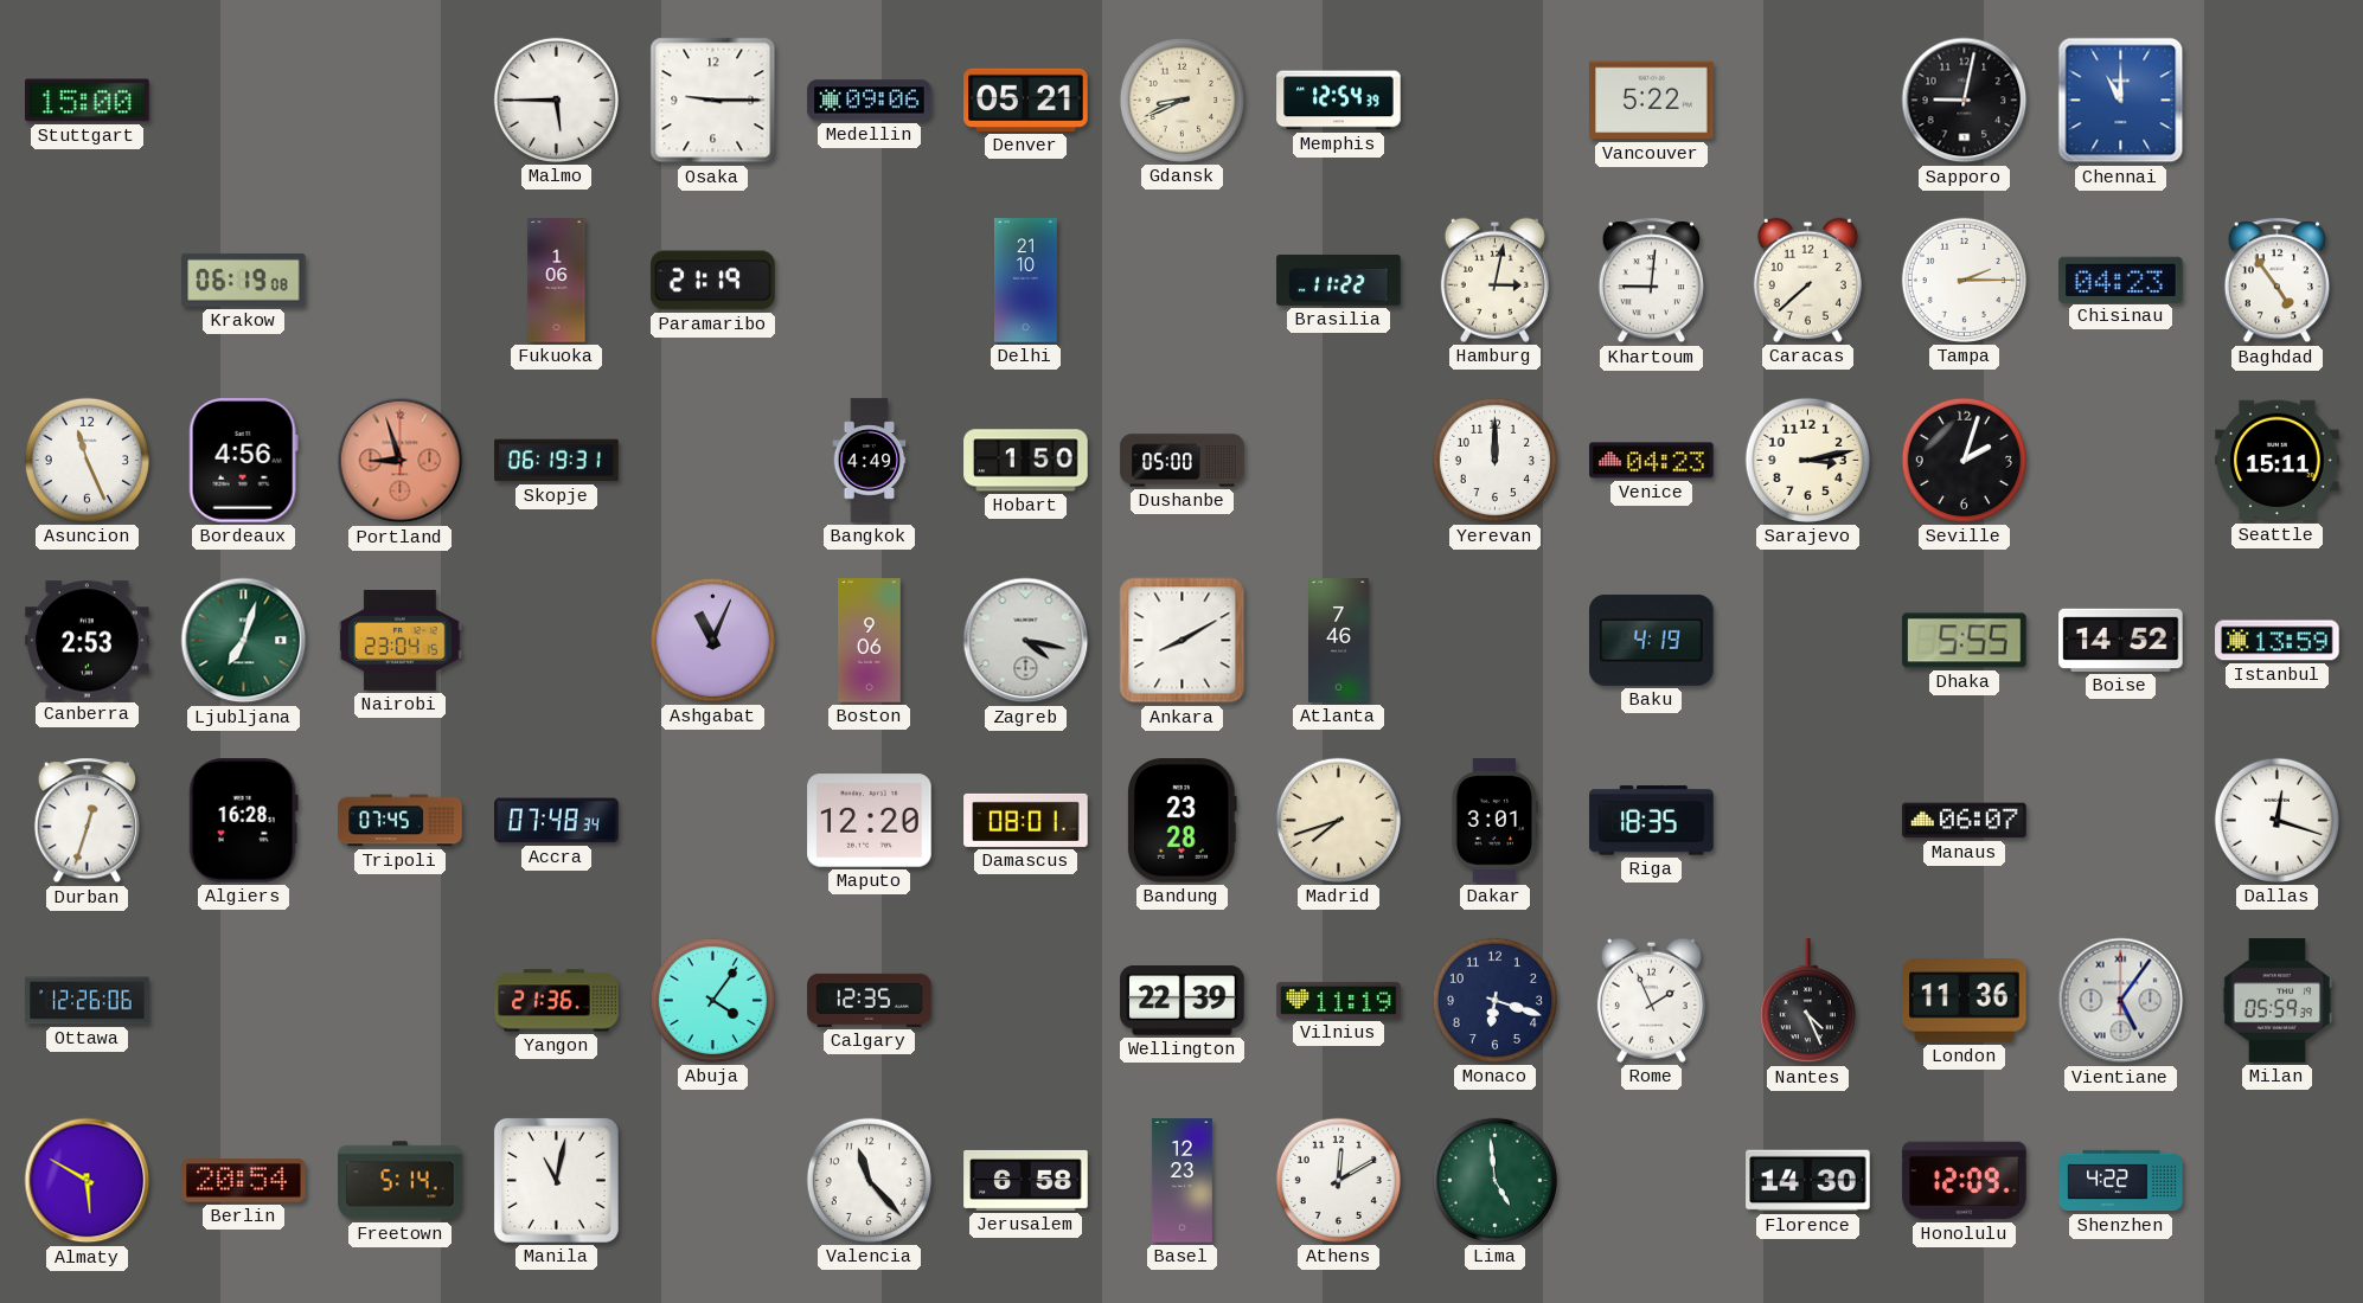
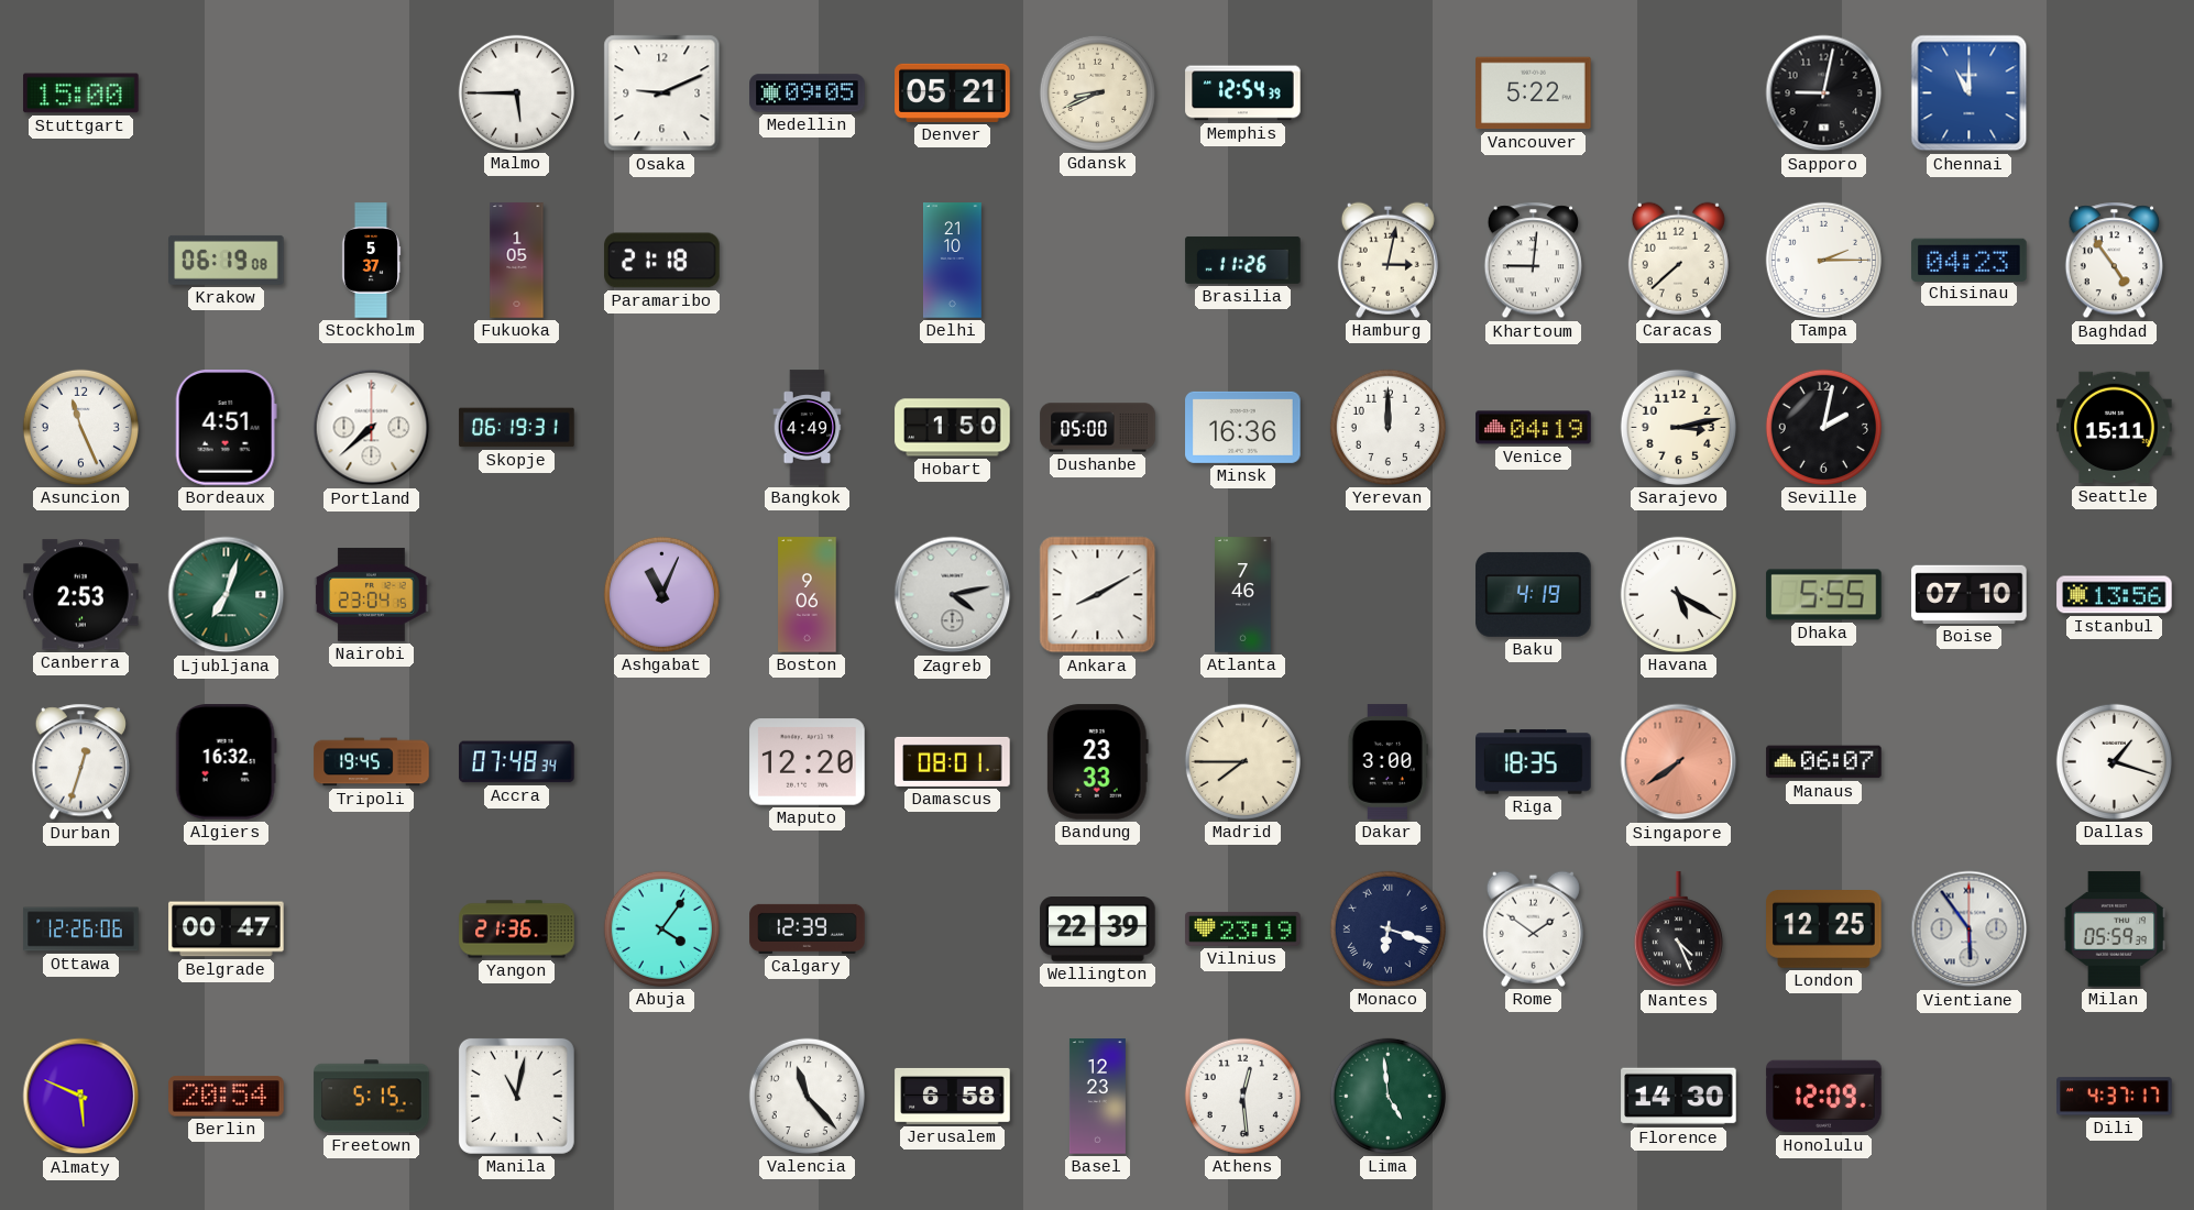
Osaka: 9:15 -> 9:11
Medellin: 09:06 -> 09:05
Stockholm: none -> 5:37
Fukuoka: 1:06 -> 1:05
Paramaribo: 21:19 -> 21:18
Brasilia: 11:22 -> 11:26
Bordeaux: 4:56 -> 4:51
Portland: 8:57 -> 7:38
Portland dial: salmon -> white
Minsk: none -> 16:36
Venice: 04:23 -> 04:19
Seville: 2:03 -> 2:02
Zagreb: 4:17 -> 4:13
Havana: none -> 5:20
Boise: 14:52 -> 07:10
Istanbul: 13:59 -> 13:56
Algiers: 16:28 -> 16:32
Tripoli: 07:45 -> 19:45
Bandung: 23:28 -> 23:33
Madrid: 7:42 -> 7:45
Dakar: 3:01 -> 3:00
Singapore: none -> 7:39
Dallas: 12:18 -> 1:18
Belgrade: none -> 00:47
Calgary: 12:35 -> 12:39
Vilnius: 11:19 -> 23:19
Monaco numerals: Arabic -> Roman
Rome: 1:56 -> 1:51
London: 11:36 -> 12:25
Vientiane: 5:06 -> 5:54
Almaty: 5:50 -> 5:49
Freetown: 5:14 -> 5:15
Athens: 12:10 -> 12:29
Shenzhen: 4:22 -> none
Dili: none -> 4:37
